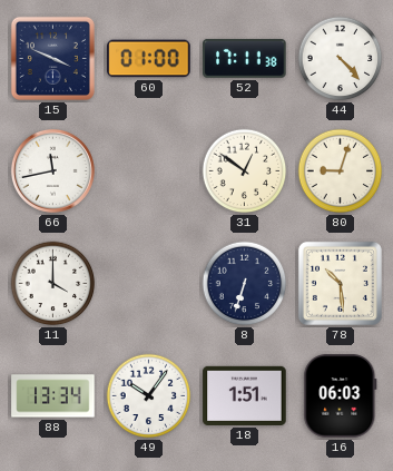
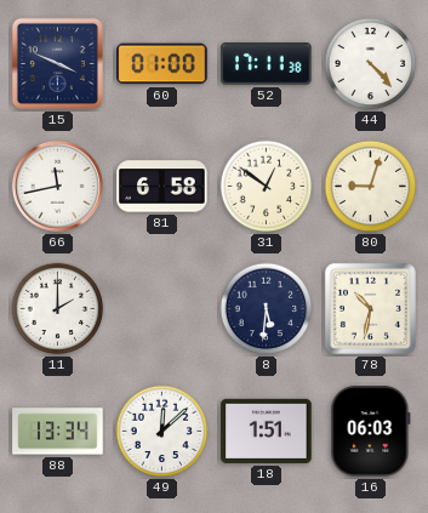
81: none -> 6:58
11: 4:00 -> 2:00
8: 6:33 -> 5:31
78: 10:29 -> 10:32
49: 10:06 -> 12:08
